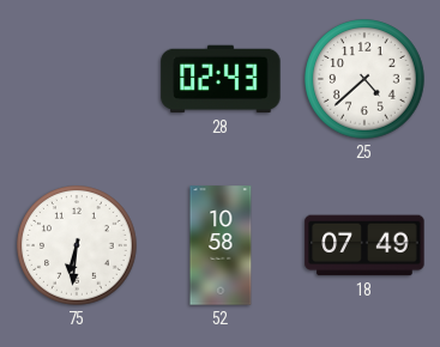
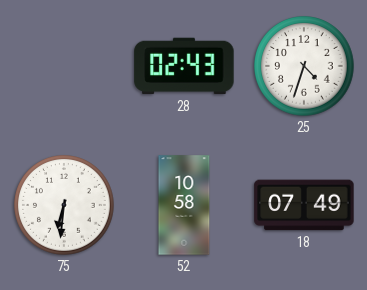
25: 4:38 -> 4:33
